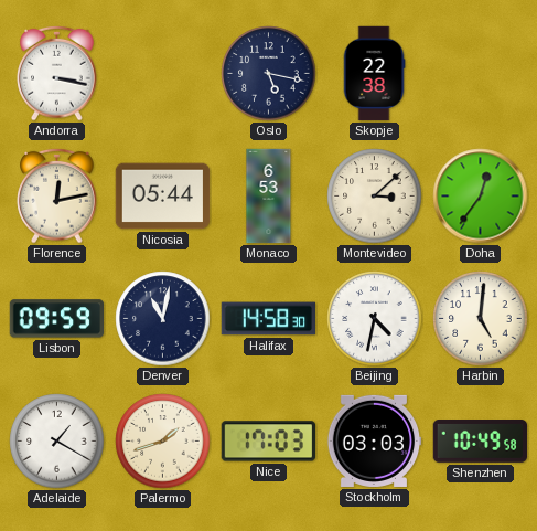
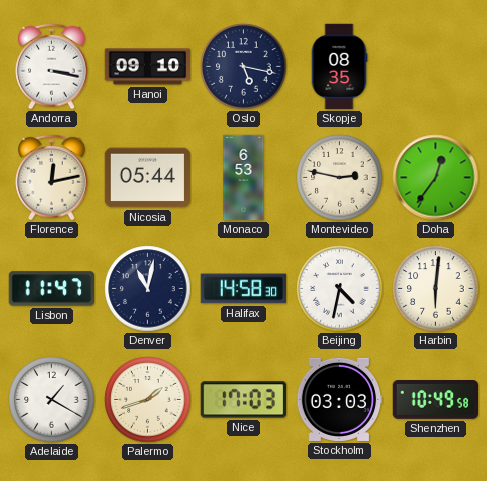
Hanoi: none -> 09:10
Skopje: 22:38 -> 08:35
Montevideo: 3:08 -> 2:47
Lisbon: 09:59 -> 11:47
Harbin: 5:01 -> 6:01
